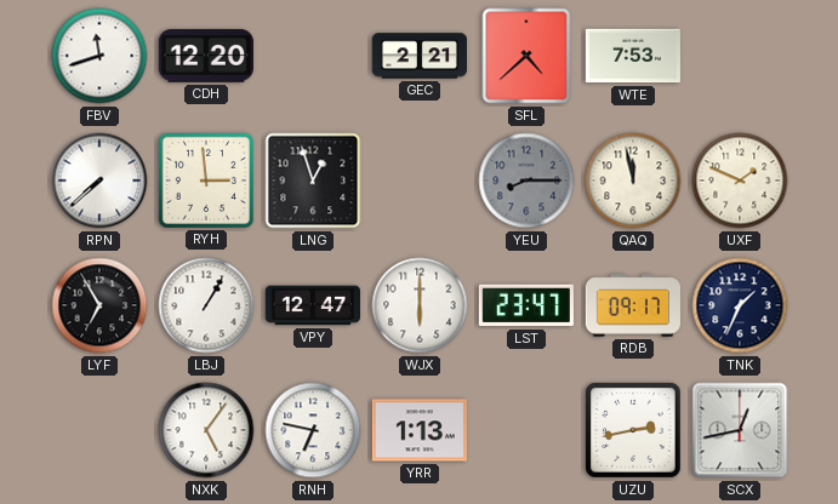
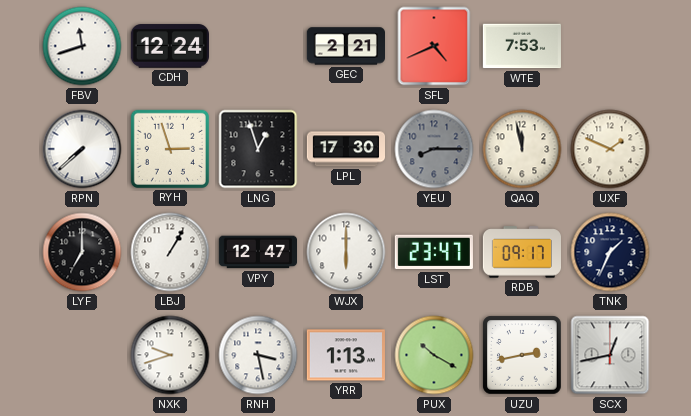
CDH: 12:20 -> 12:24
SFL: 4:38 -> 4:41
RYH: 2:59 -> 2:57
LPL: none -> 17:30
LYF: 6:55 -> 7:00
NXK: 5:06 -> 9:42
RNH: 6:47 -> 3:28
PUX: none -> 10:20
